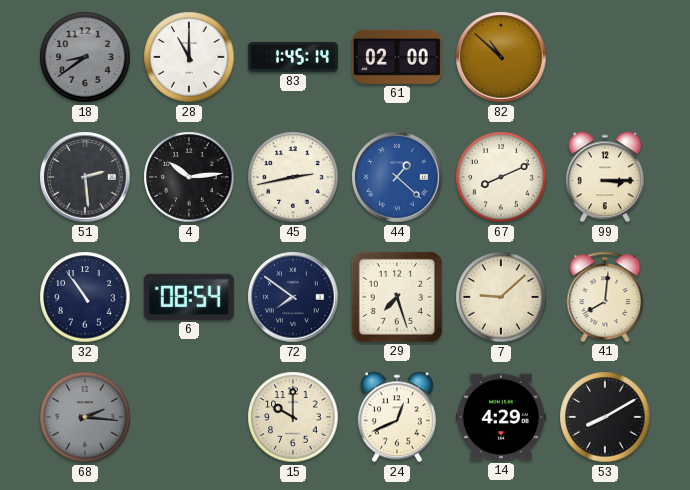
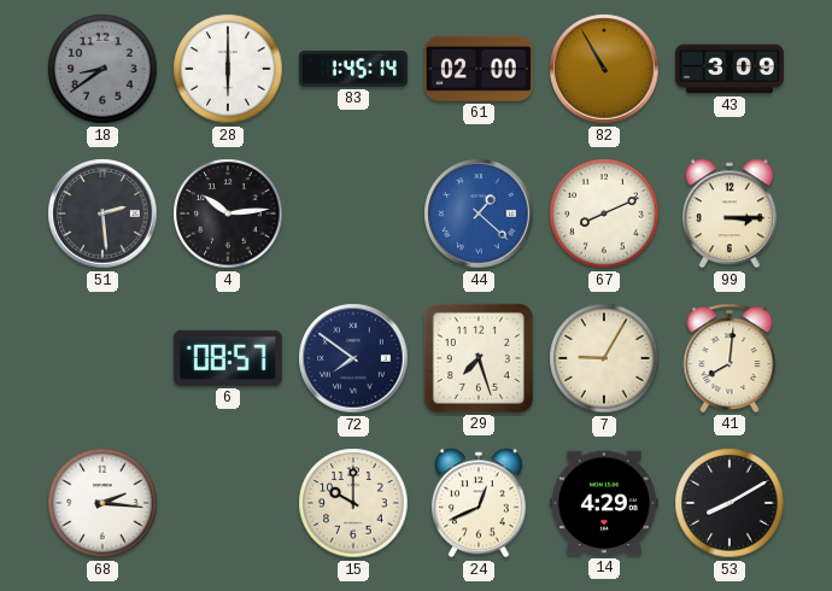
28: 11:00 -> 6:00
82: 10:52 -> 10:55
43: none -> 3:09
45: 2:43 -> none
32: 10:54 -> none
6: 08:54 -> 08:57
7: 9:08 -> 9:05
68 dial: grey -> white
